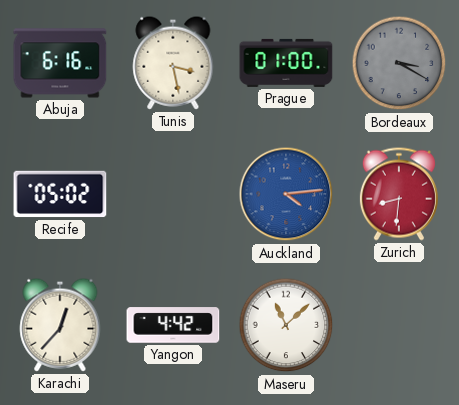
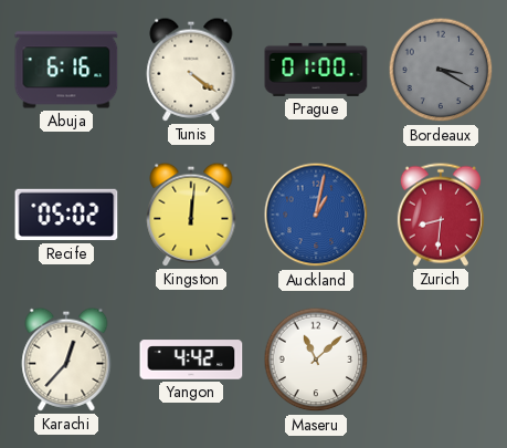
Tunis: 3:28 -> 4:21
Kingston: none -> 12:01
Auckland: 4:14 -> 1:02
